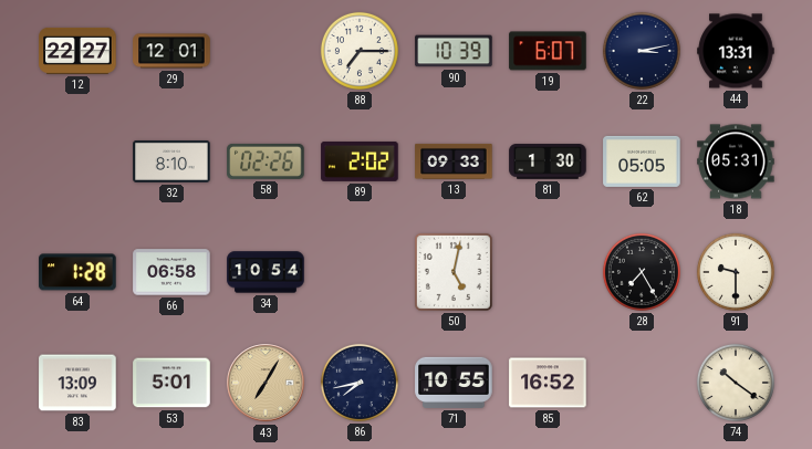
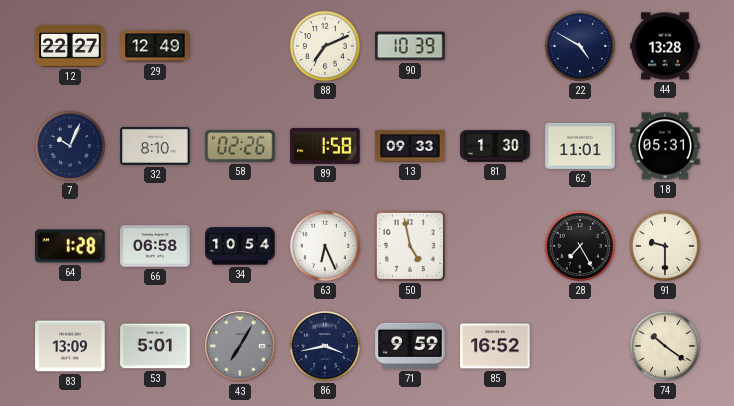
29: 12:01 -> 12:49
88: 7:15 -> 7:11
19: 6:07 -> none
22: 3:13 -> 4:50
44: 13:31 -> 13:28
7: none -> 10:04
89: 2:02 -> 1:58
62: 05:05 -> 11:01
63: none -> 6:26
50: 5:02 -> 4:58
43 dial: champagne -> grey
86: 7:43 -> 3:43
71: 10:55 -> 9:59
